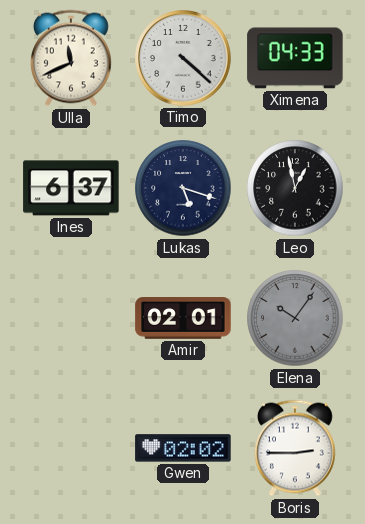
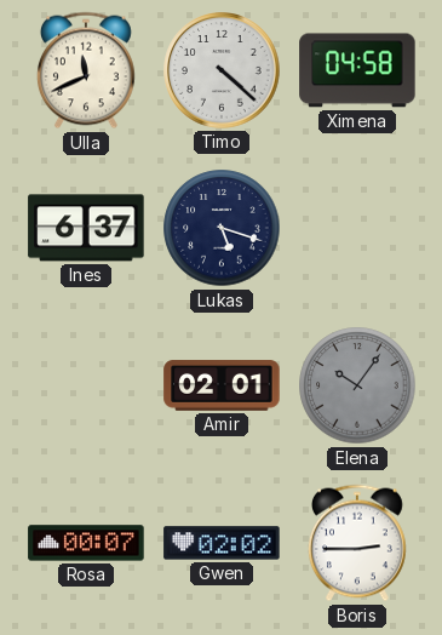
Ximena: 04:33 -> 04:58
Leo: 12:58 -> none
Rosa: none -> 00:07
